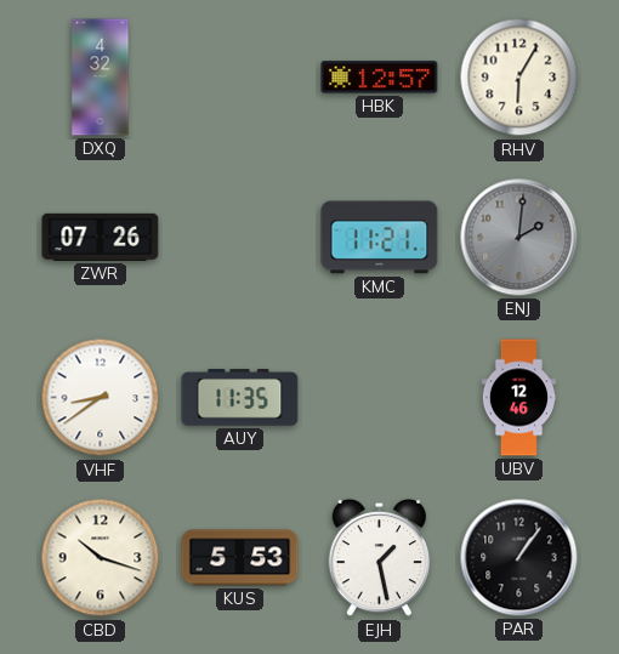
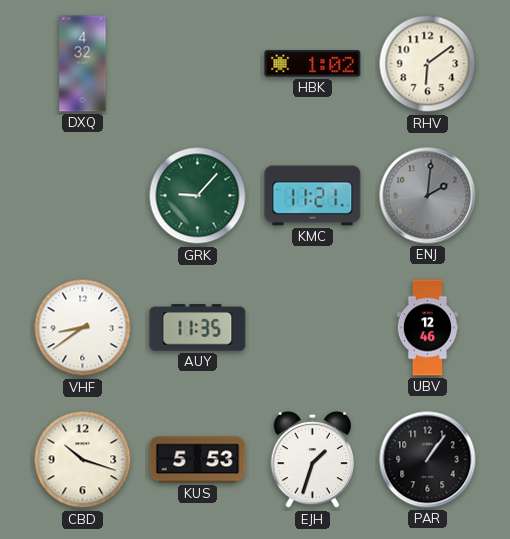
HBK: 12:57 -> 1:02
RHV: 6:05 -> 6:09
ZWR: 07:26 -> none
GRK: none -> 9:07
EJH: 1:28 -> 1:33
